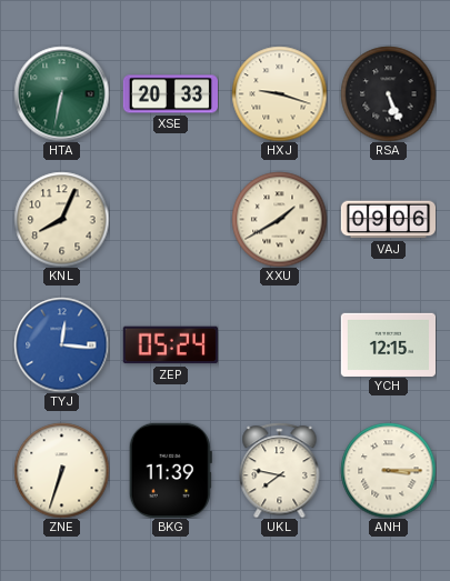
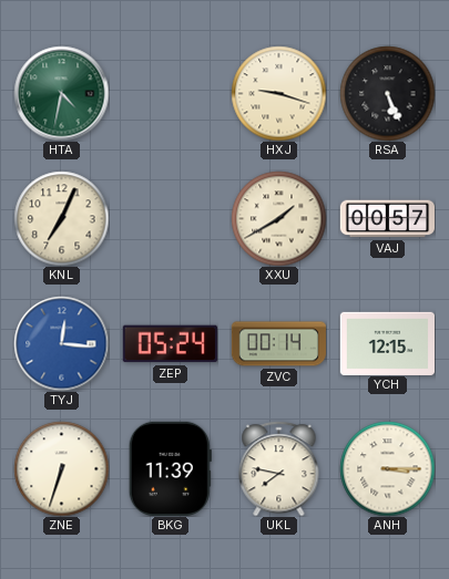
HTA: 6:32 -> 4:32
XSE: 20:33 -> none
KNL: 8:04 -> 7:04
VAJ: 09:06 -> 00:57
ZVC: none -> 00:14
